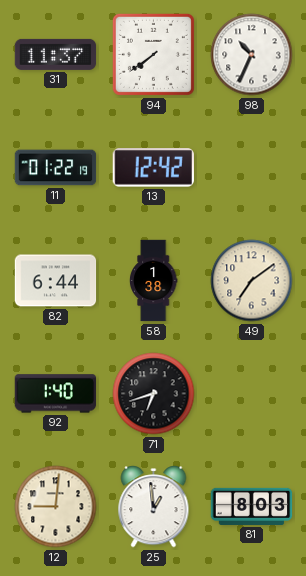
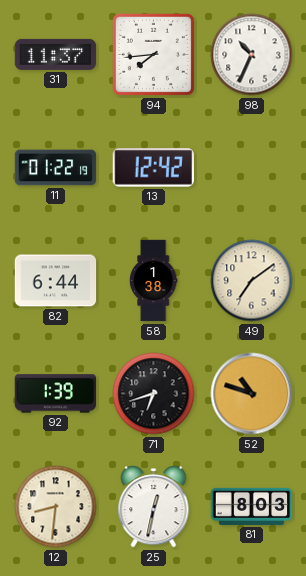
94: 7:39 -> 7:44
92: 1:40 -> 1:39
52: none -> 10:48
12: 9:01 -> 8:31
25: 12:59 -> 12:32
